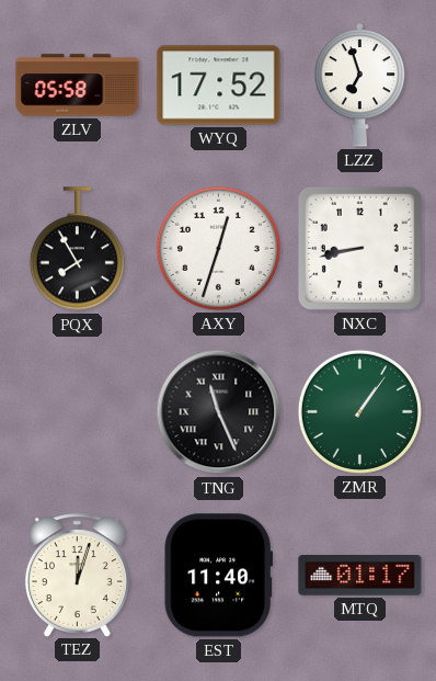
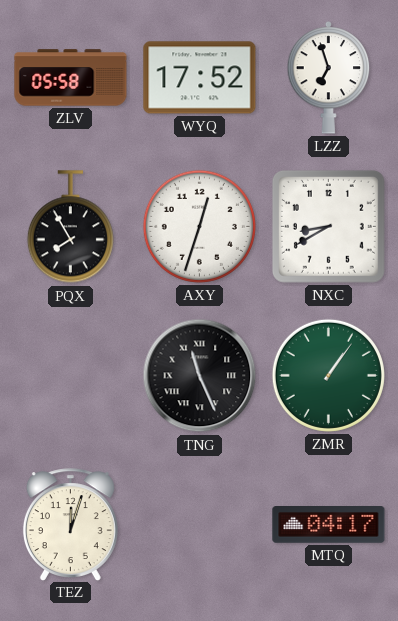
NXC: 8:43 -> 8:40
EST: 11:40 -> none
MTQ: 01:17 -> 04:17
